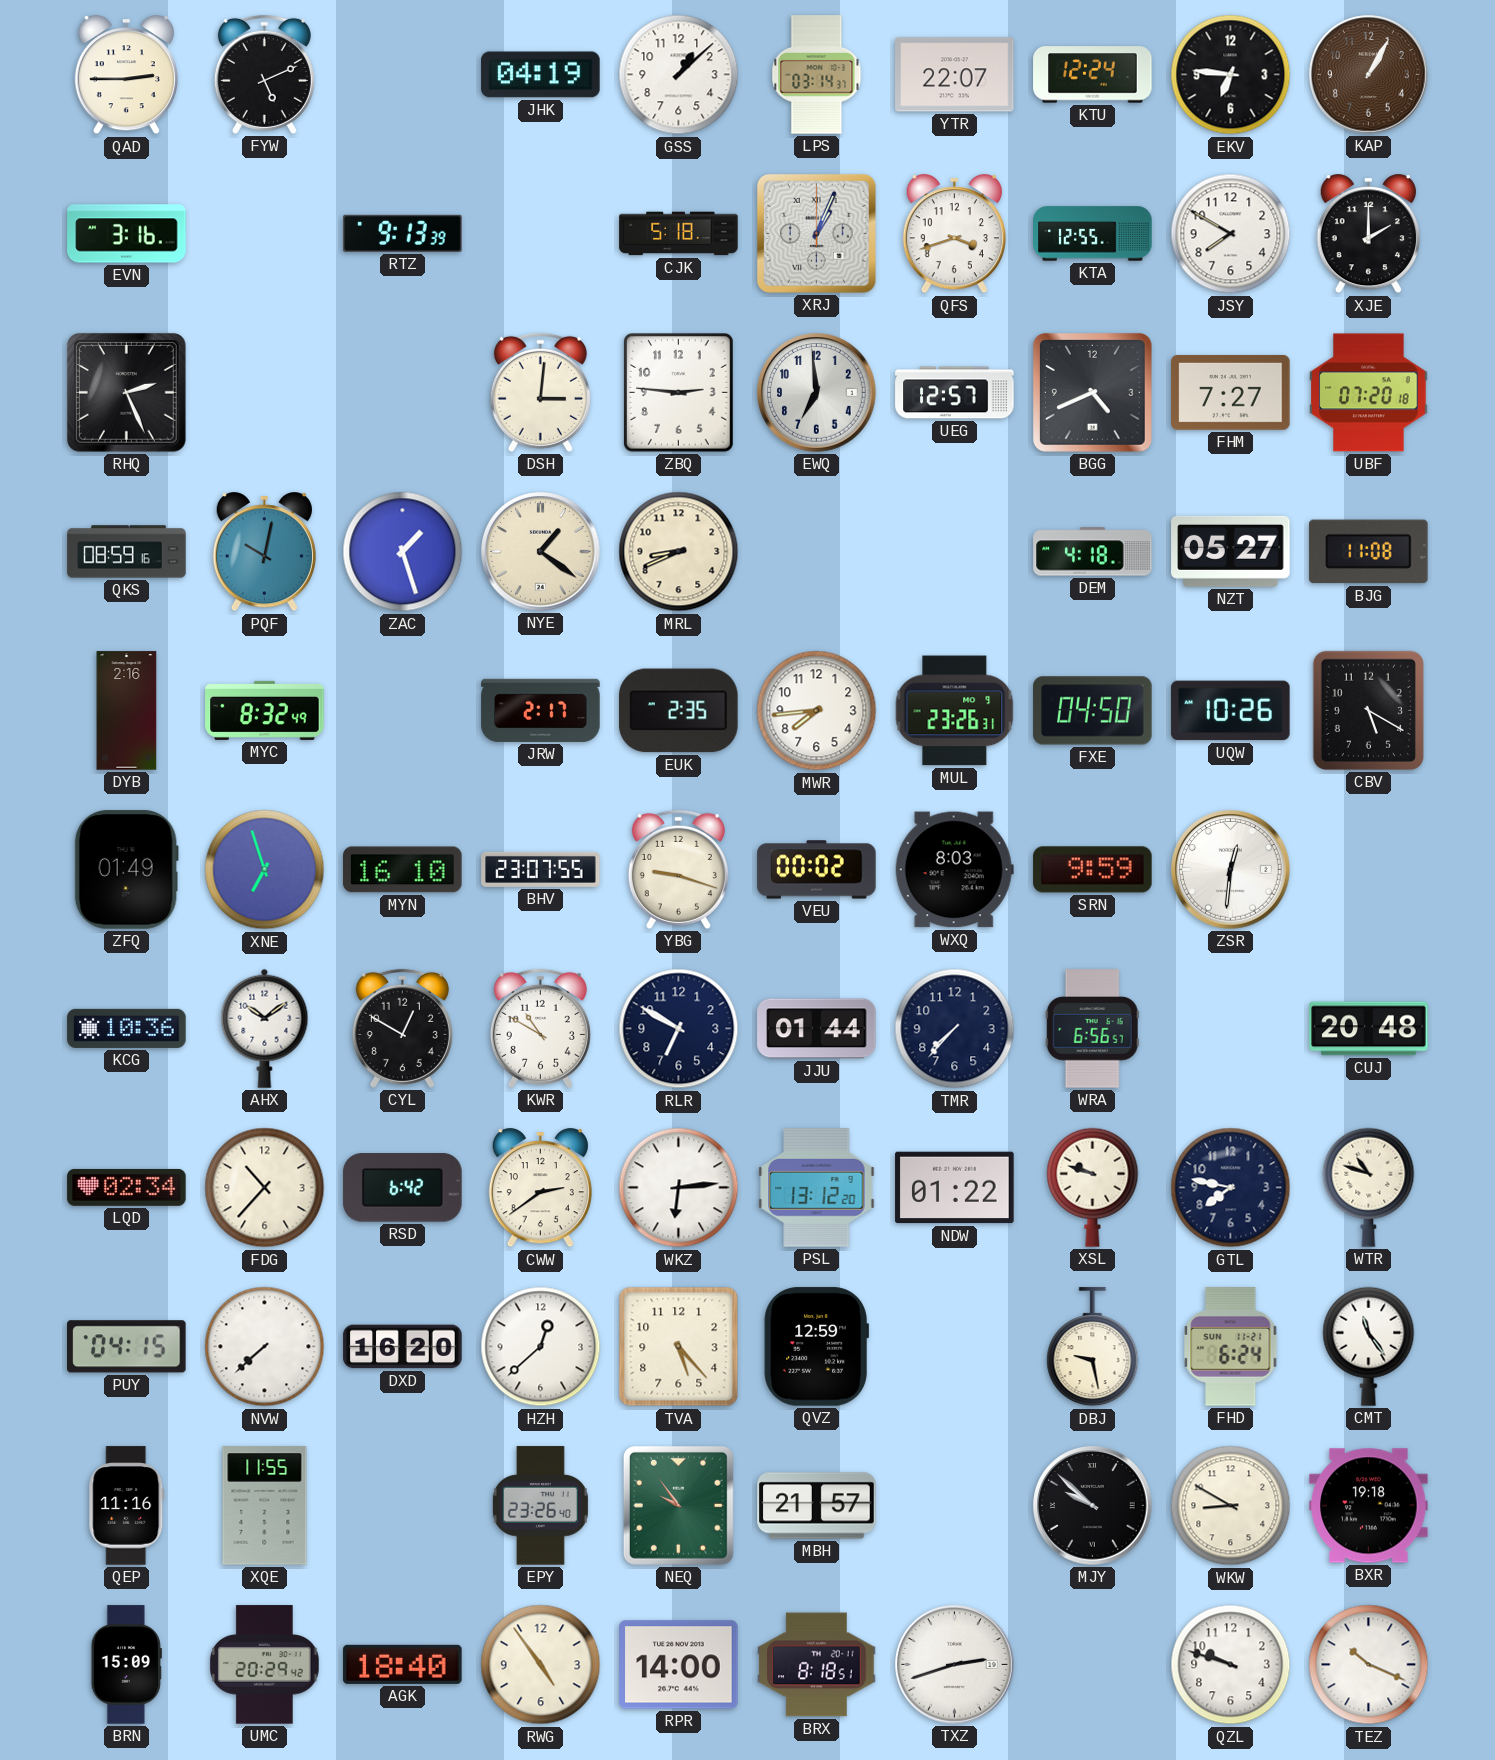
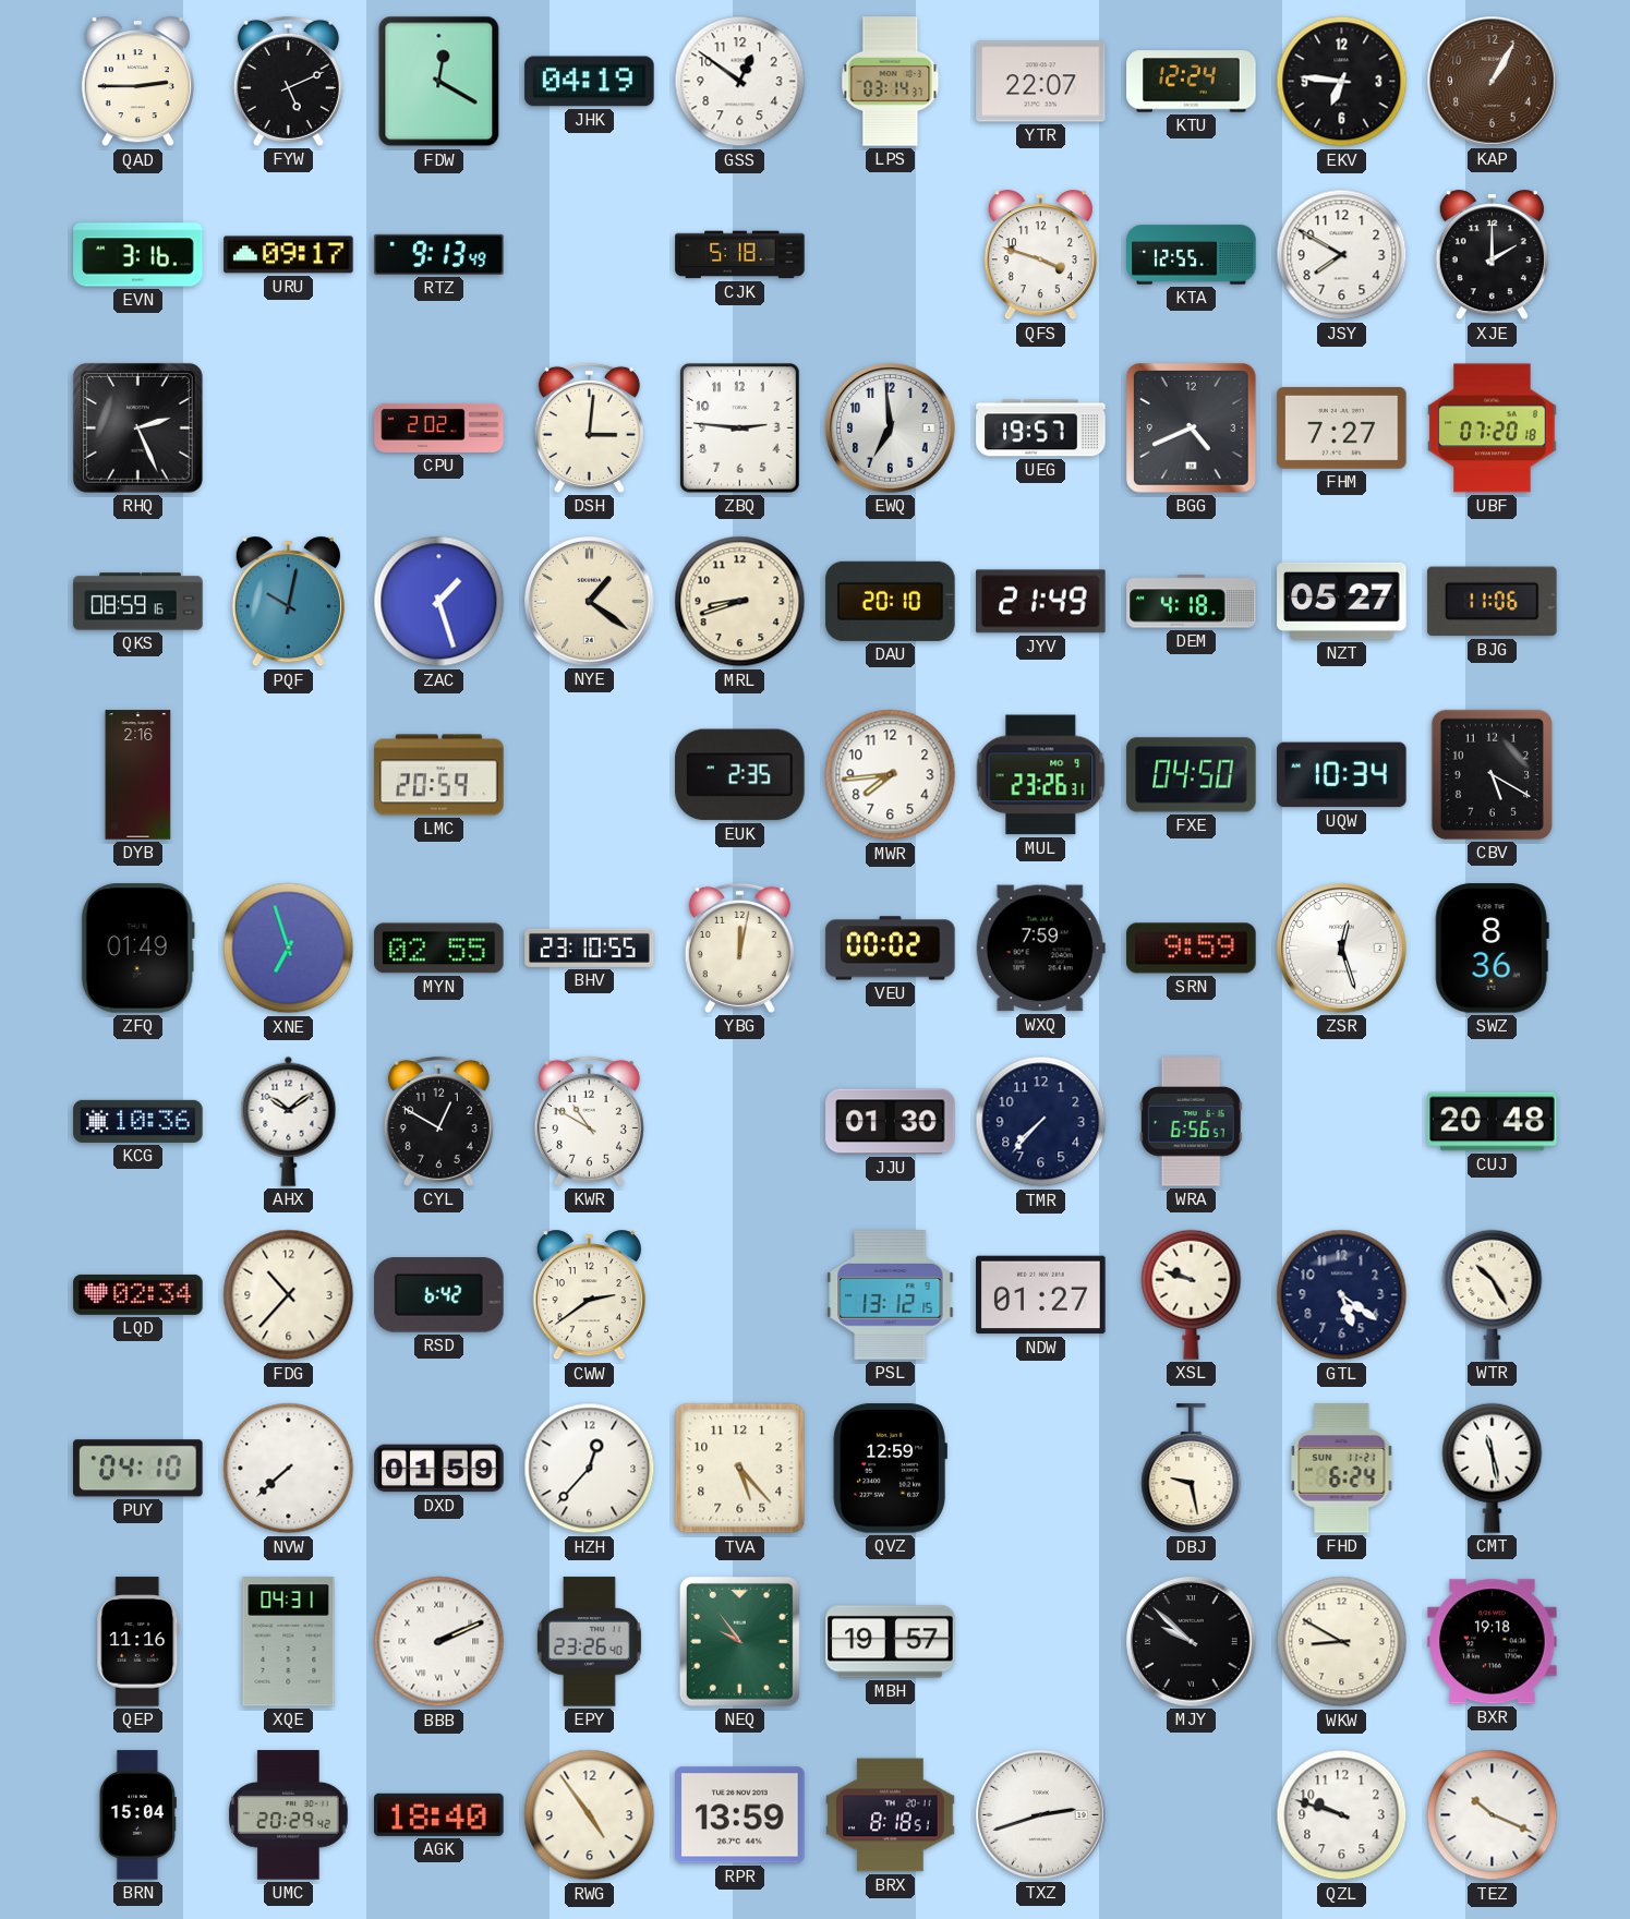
FDW: none -> 12:20
GSS: 1:08 -> 12:51
URU: none -> 09:17
RTZ: 9:13:39 -> 9:13:49
XRJ: 1:04 -> none
QFS: 3:42 -> 3:48
CPU: none -> 2:02
UEG: 12:57 -> 19:57
MRL: 8:41 -> 8:42
DAU: none -> 20:10
JYV: none -> 21:49
BJG: 11:08 -> 11:06
MYC: 8:32 -> none
LMC: none -> 20:59
JRW: 2:17 -> none
UQW: 10:26 -> 10:34
MYN: 16:10 -> 02:55
BHV: 23:07 -> 23:10
YBG: 9:18 -> 12:02
WXQ: 8:03 -> 7:59
ZSR: 12:31 -> 12:27
SWZ: none -> 8:36
RLR: 6:50 -> none
JJU: 01:44 -> 01:30
WKZ: 6:14 -> none
PSL: 13:12:20 -> 13:12:15
NDW: 01:22 -> 01:27
GTL: 7:47 -> 5:21
WTR: 10:48 -> 10:25
PUY: 04:15 -> 04:10
DXD: 16:20 -> 01:59
HZH: 12:38 -> 12:37
CMT: 11:24 -> 11:28
XQE: 11:55 -> 04:31
BBB: none -> 2:11
MBH: 21:57 -> 19:57
BRN: 15:09 -> 15:04
RPR: 14:00 -> 13:59
